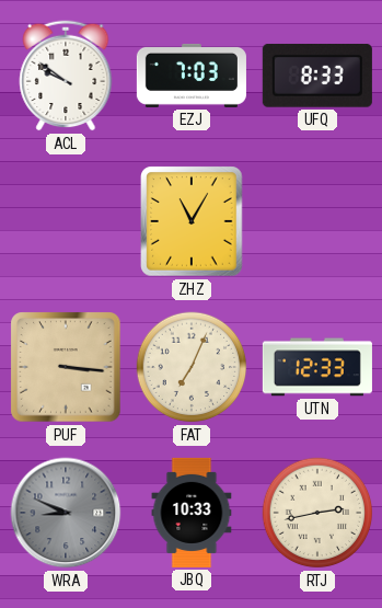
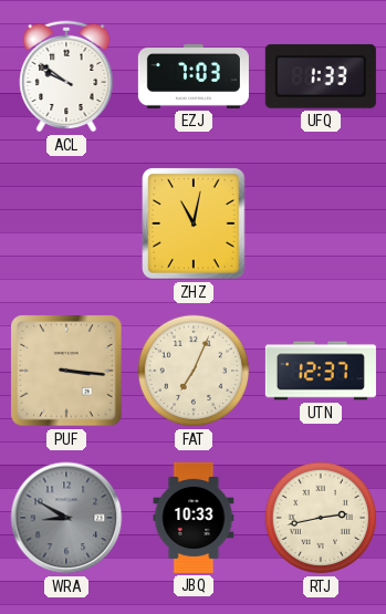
UFQ: 8:33 -> 1:33
ZHZ: 11:05 -> 11:02
UTN: 12:33 -> 12:37
WRA: 8:49 -> 8:50
